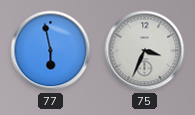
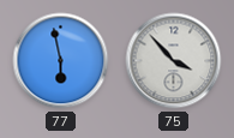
75: 3:34 -> 3:53
